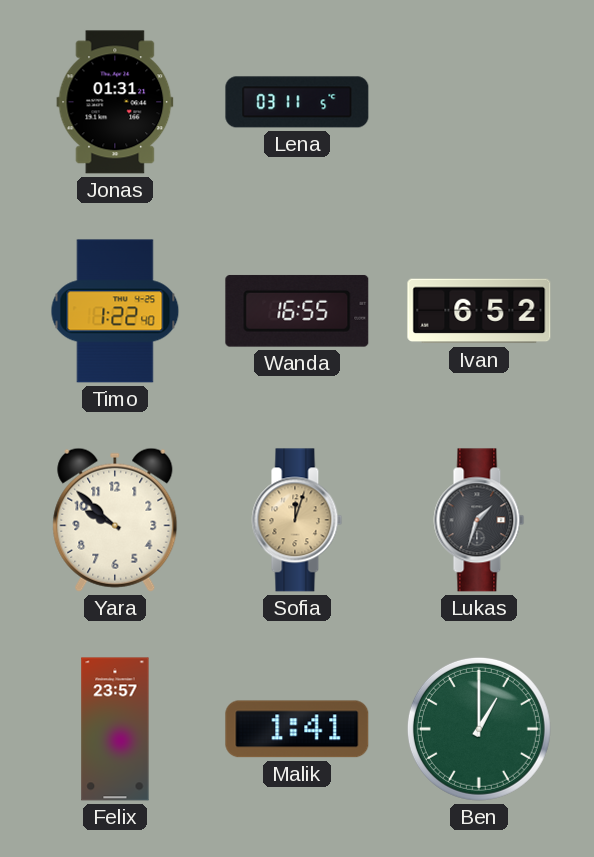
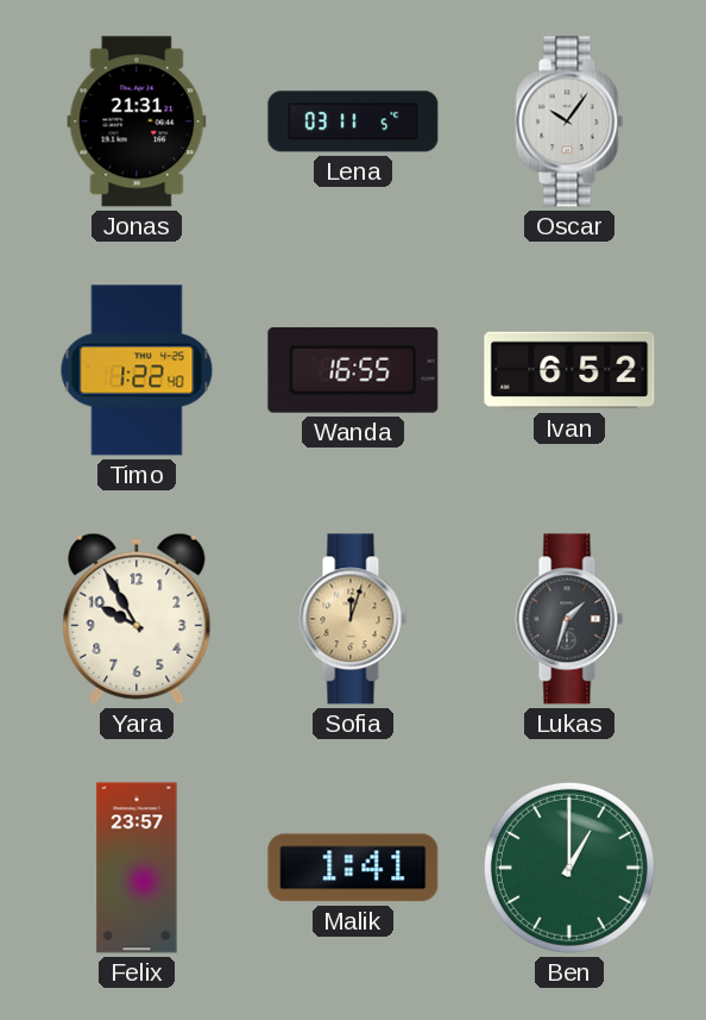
Jonas: 01:31 -> 21:31
Oscar: none -> 10:06
Yara: 9:52 -> 9:55
